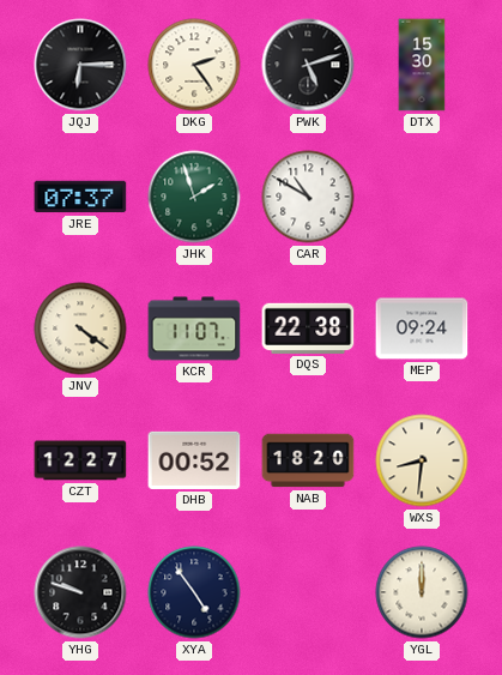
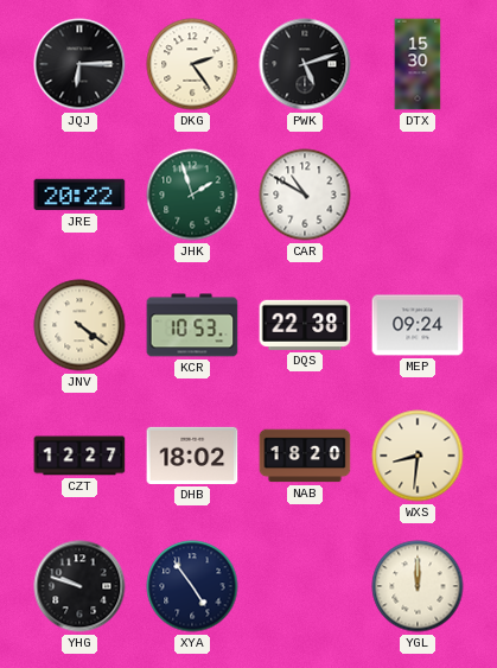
JRE: 07:37 -> 20:22
KCR: 11:07 -> 10:53
DHB: 00:52 -> 18:02
